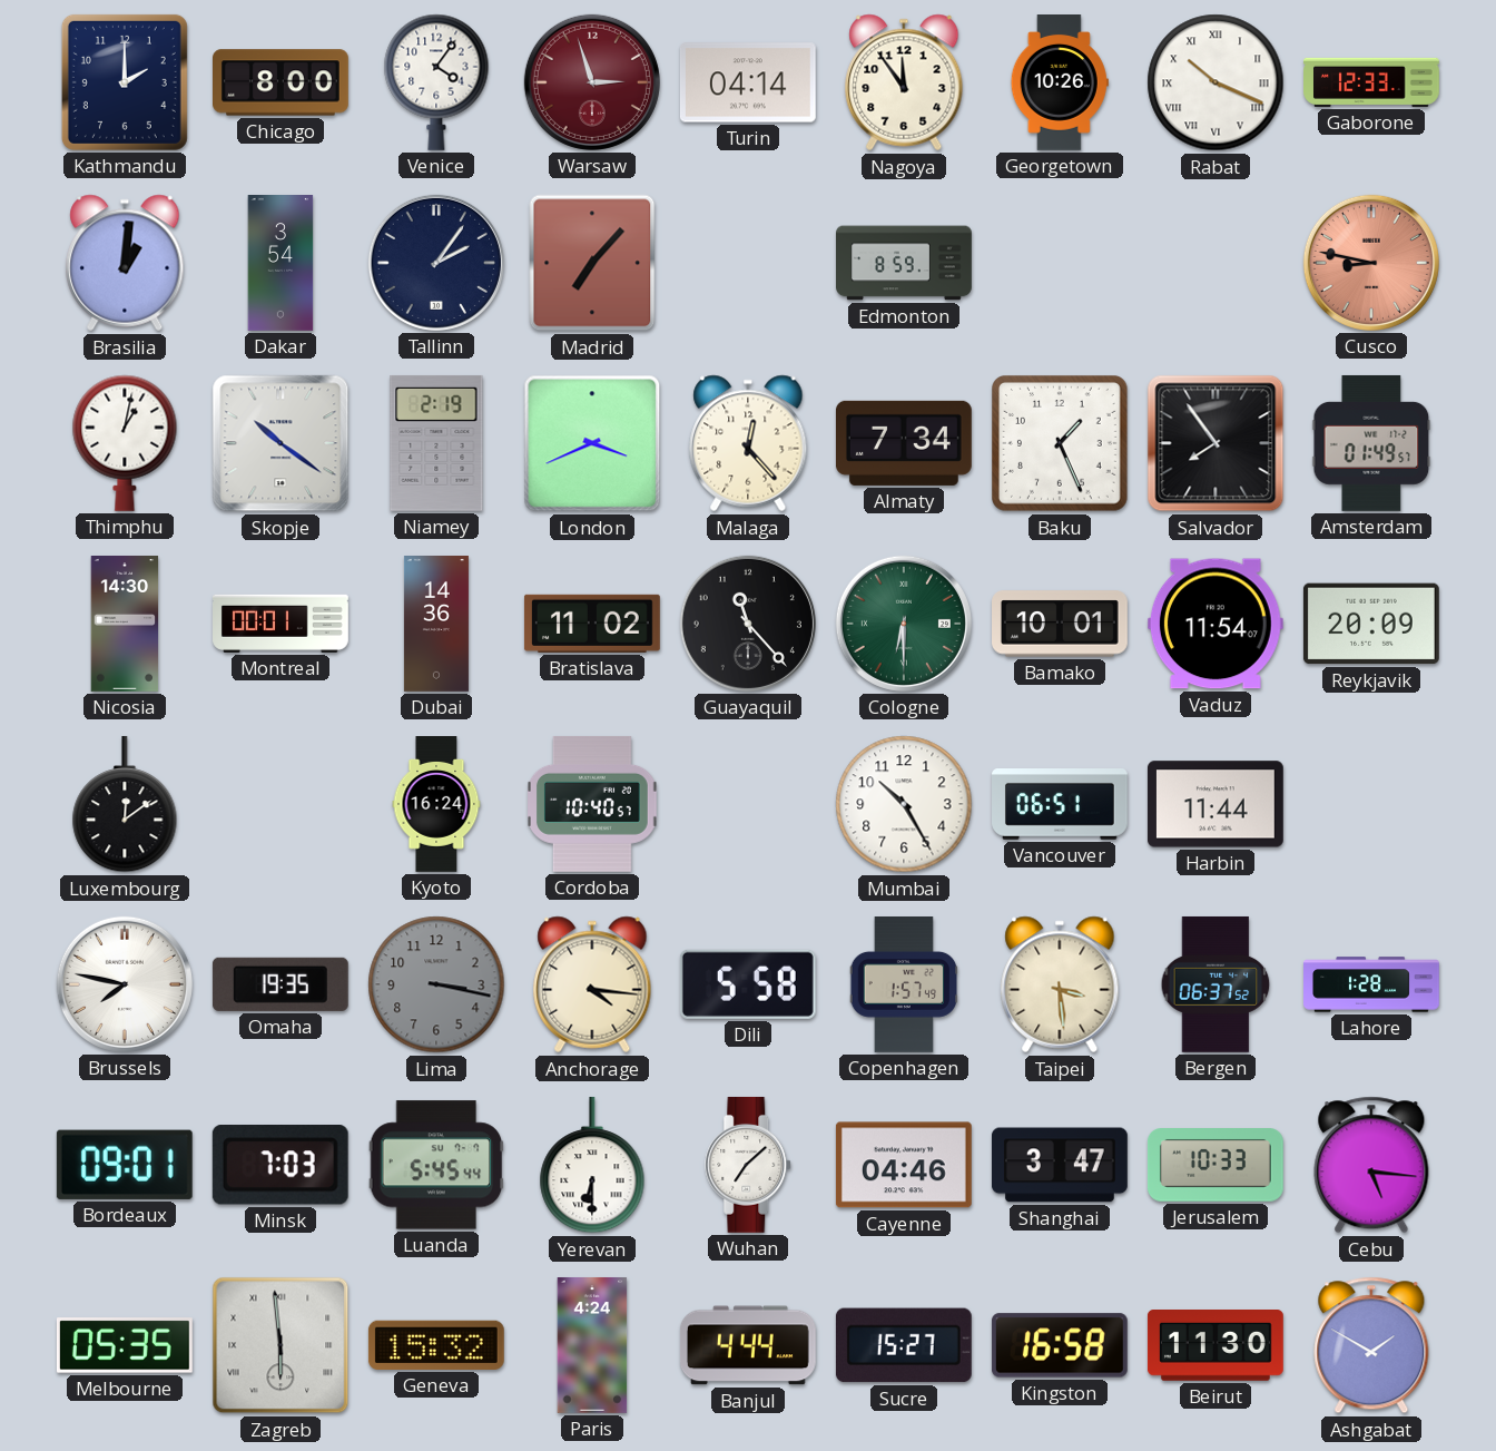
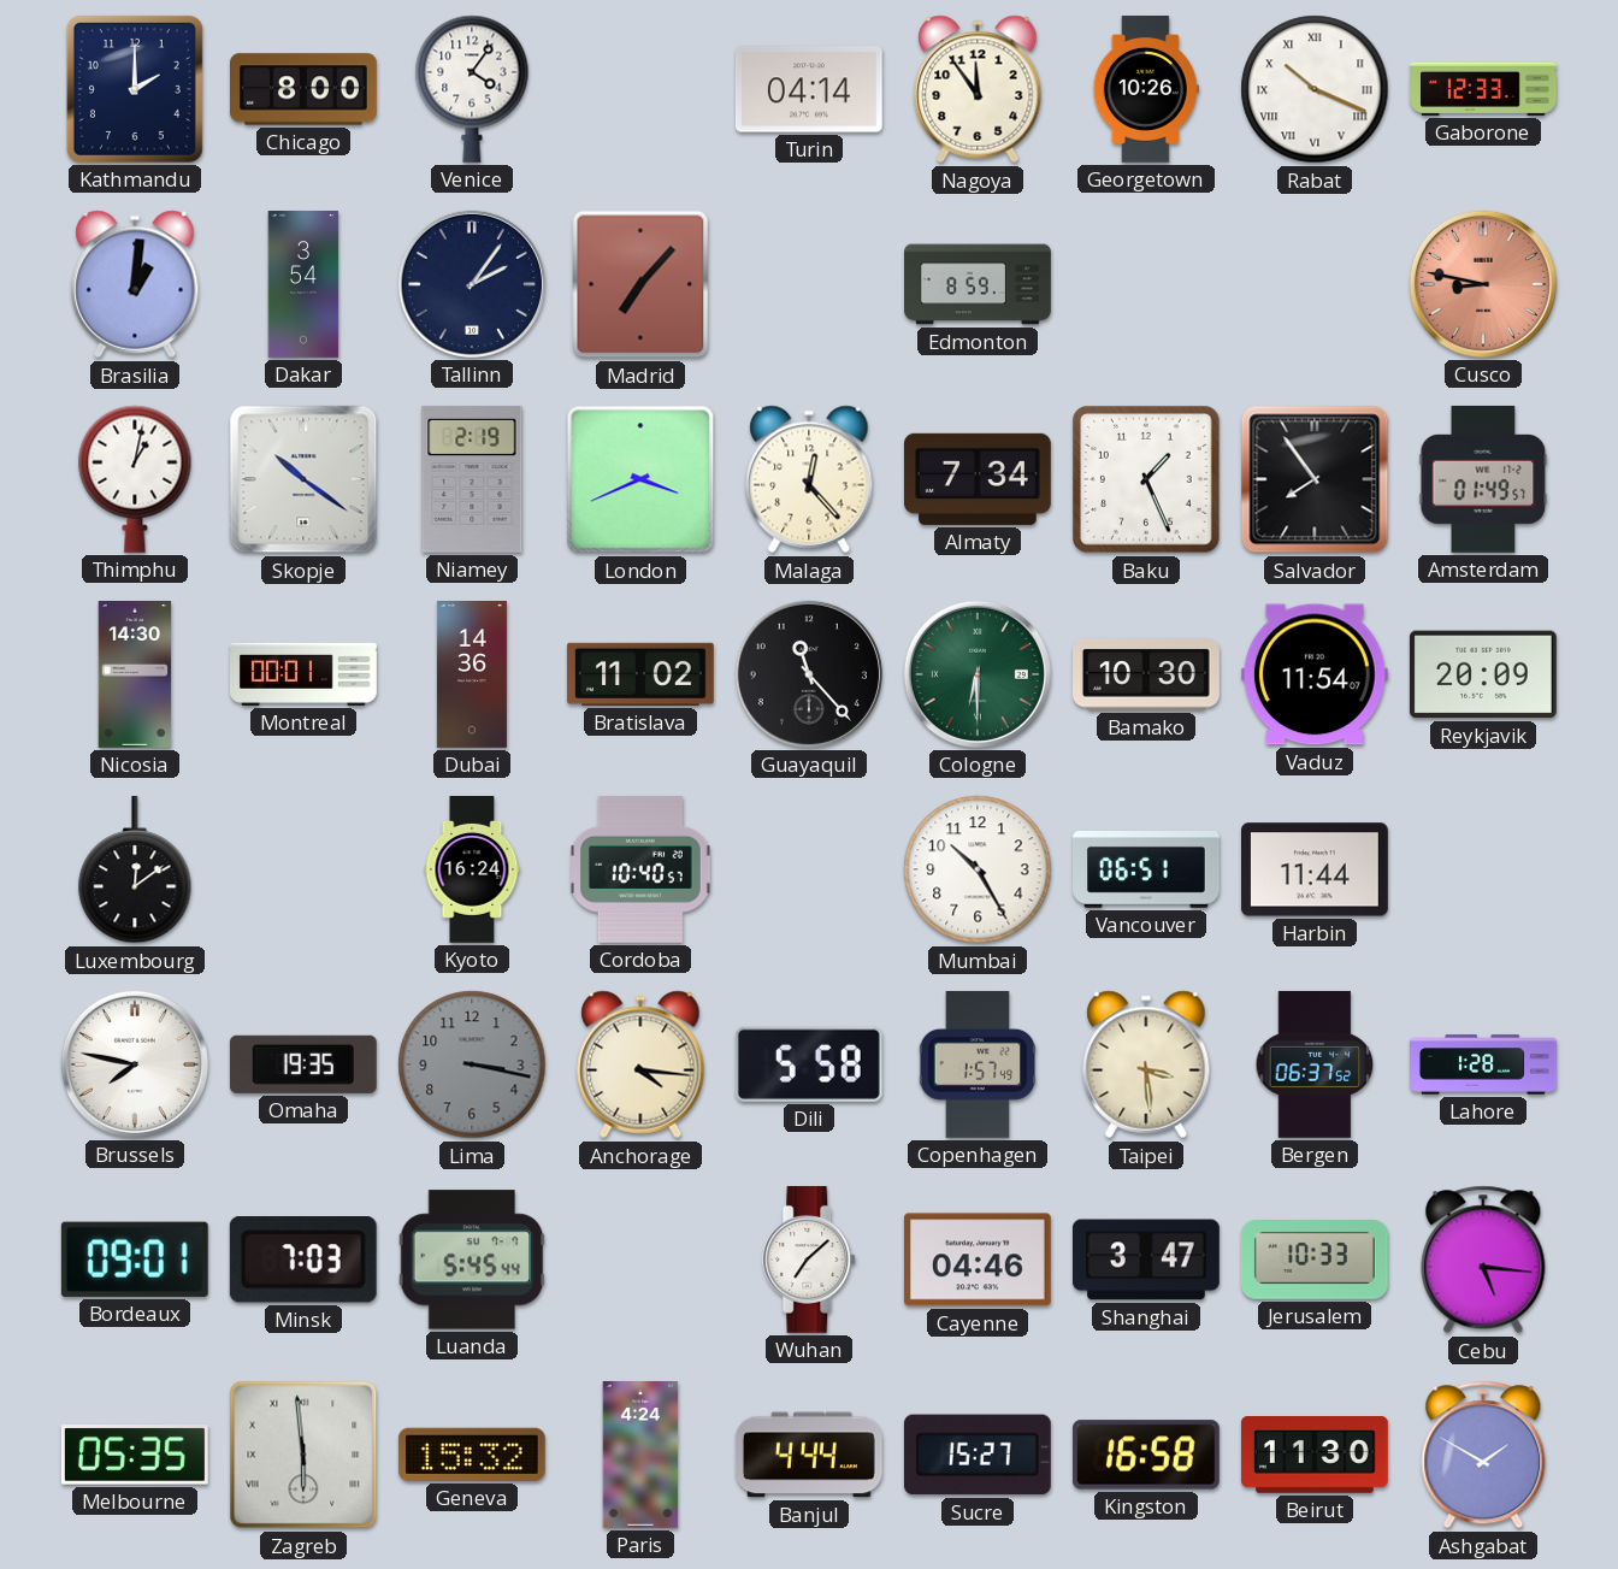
Warsaw: 2:57 -> none
Bamako: 10:01 -> 10:30
Yerevan: 6:30 -> none
